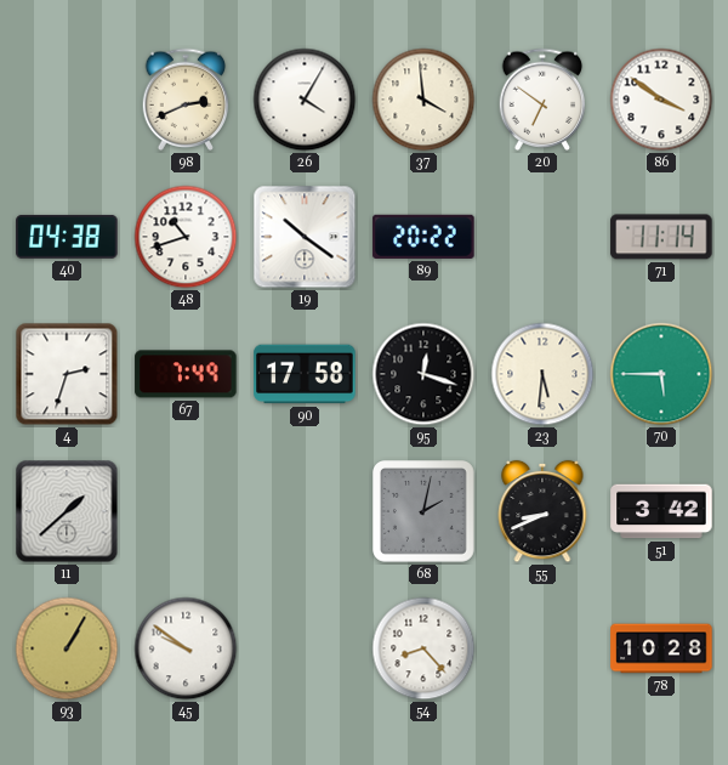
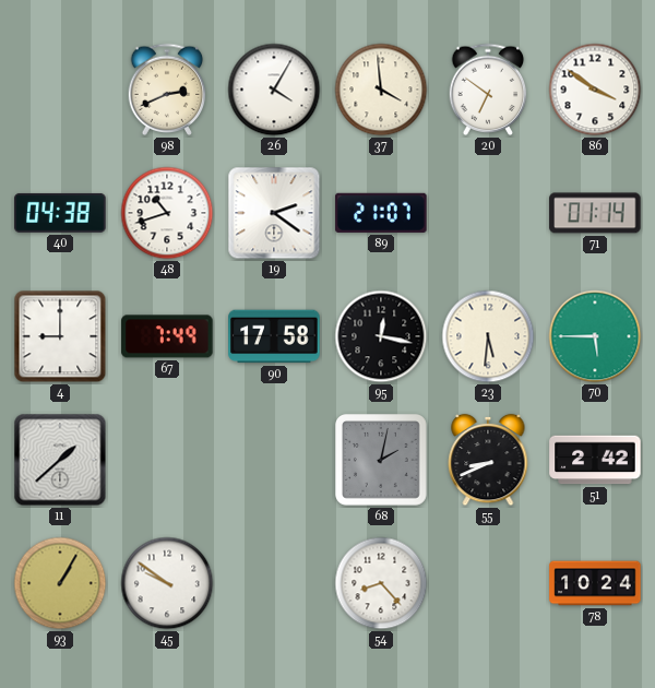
19: 10:21 -> 2:21
89: 20:22 -> 21:07
71: 11:14 -> 01:14
4: 2:33 -> 9:00
95: 12:18 -> 12:17
51: 3:42 -> 2:42
78: 10:28 -> 10:24
